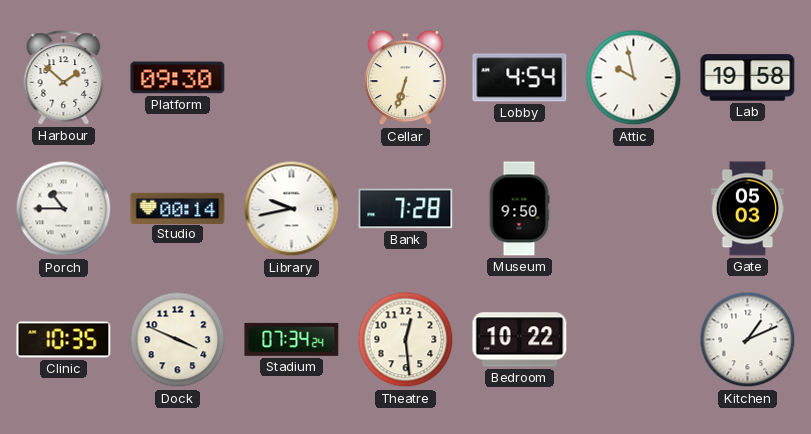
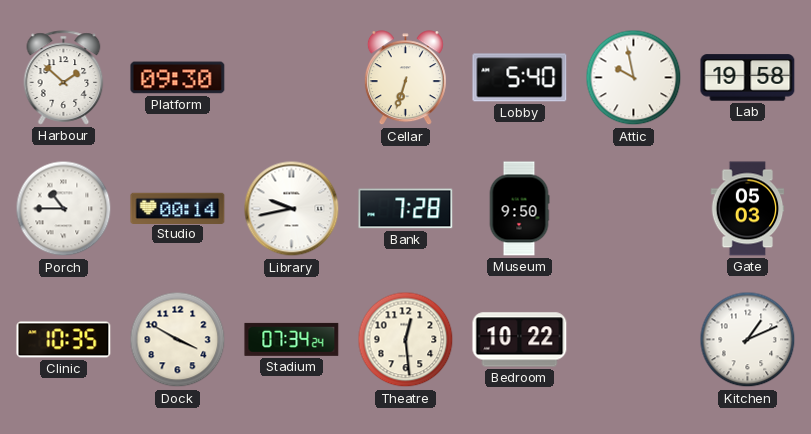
Lobby: 4:54 -> 5:40
Dock: 3:49 -> 3:50
